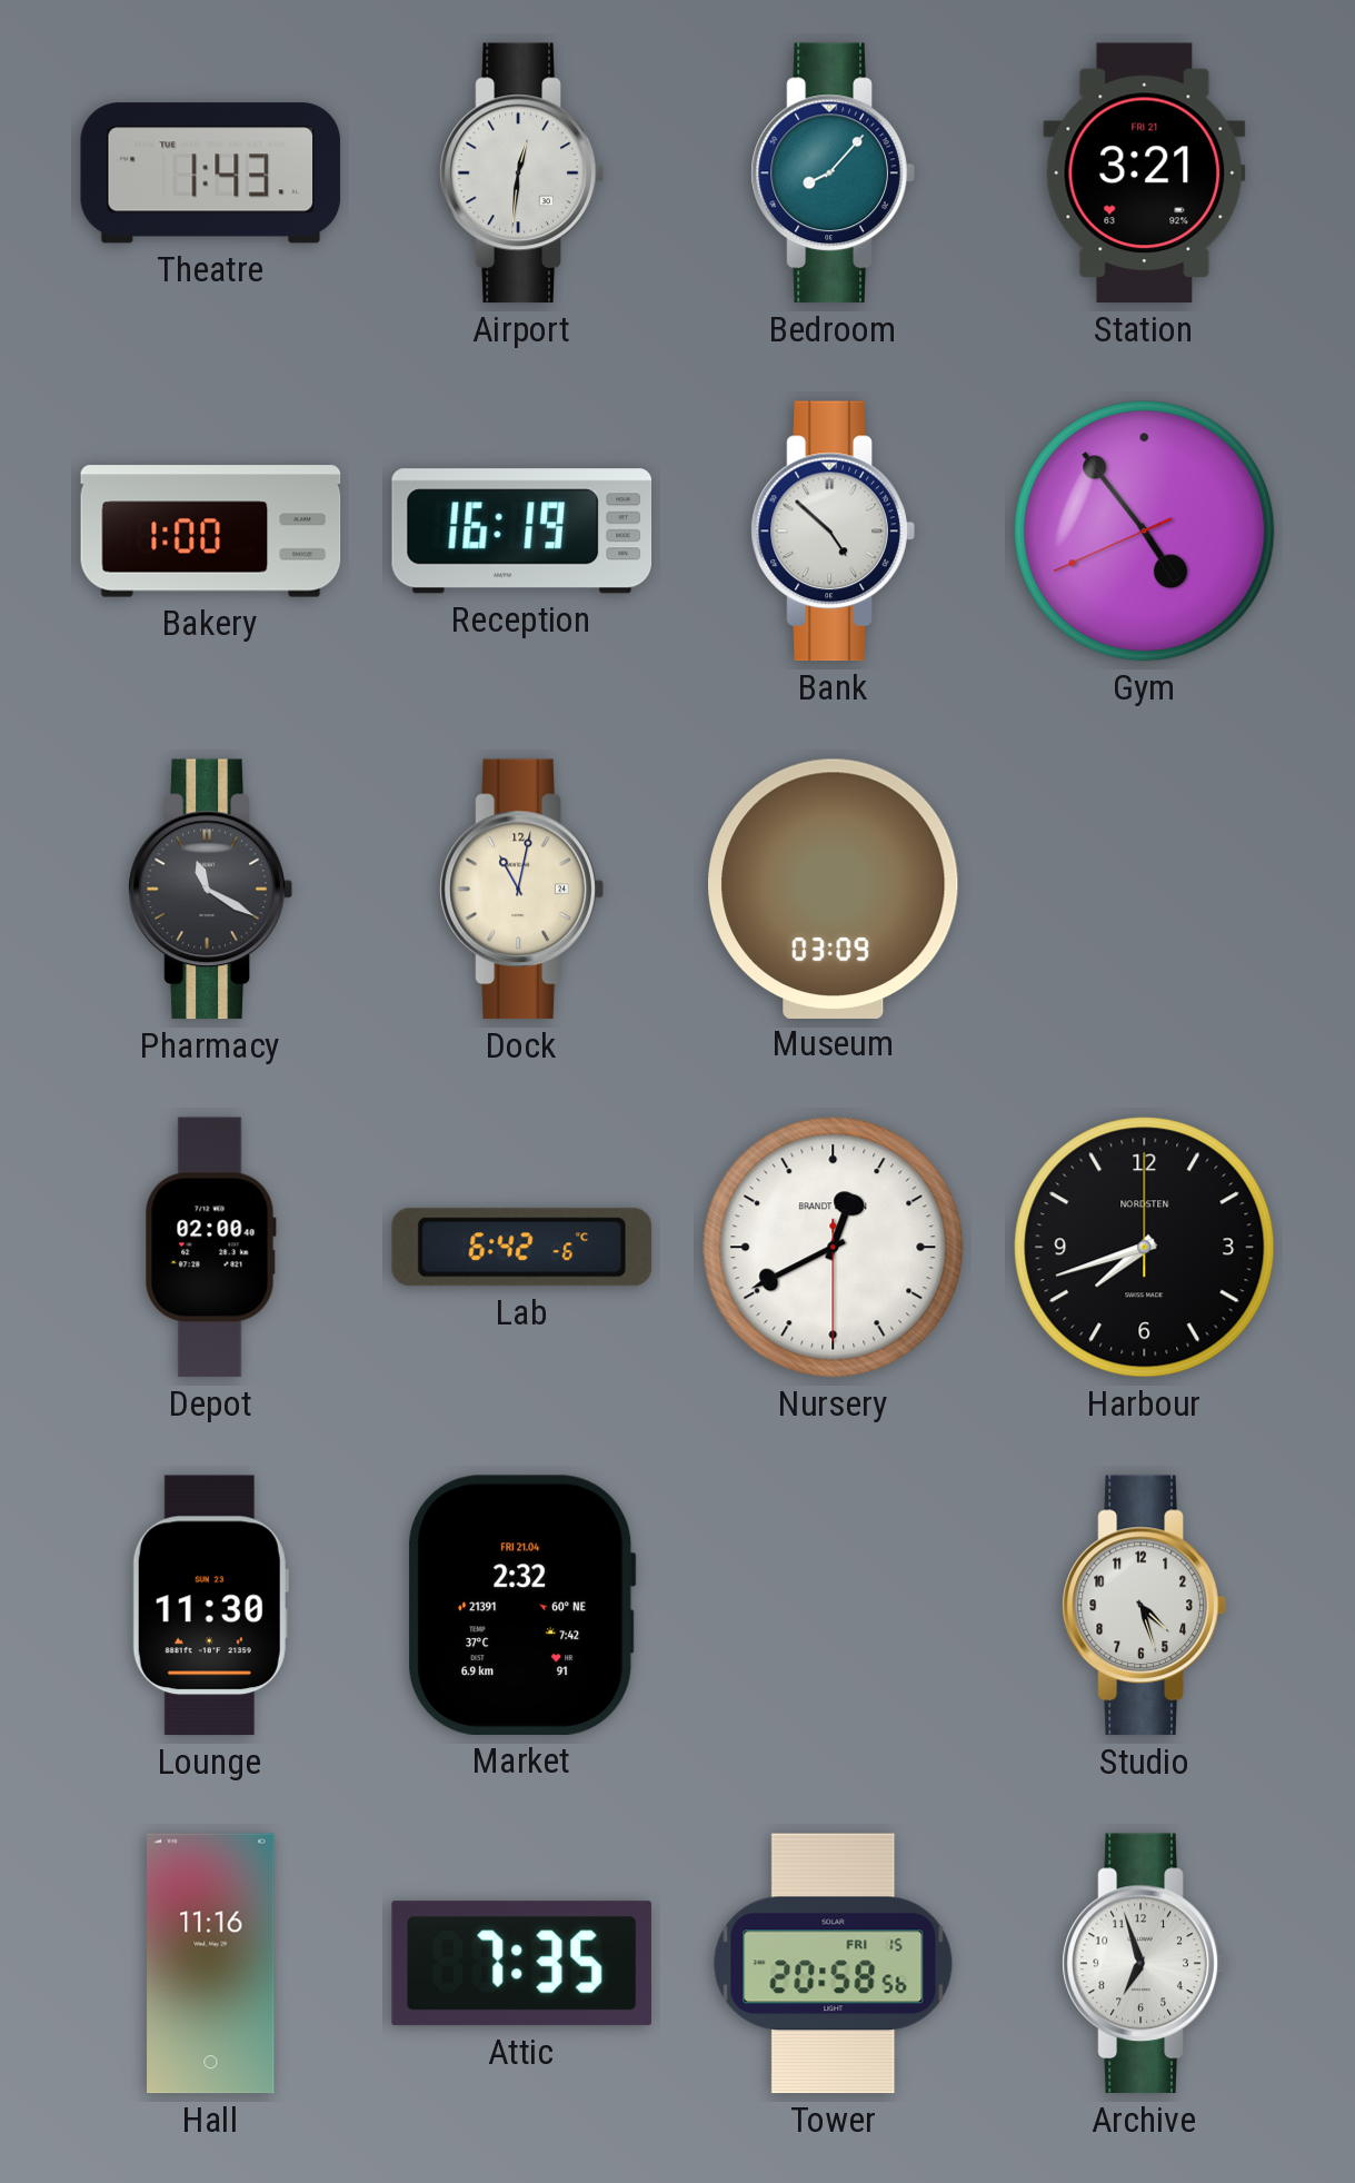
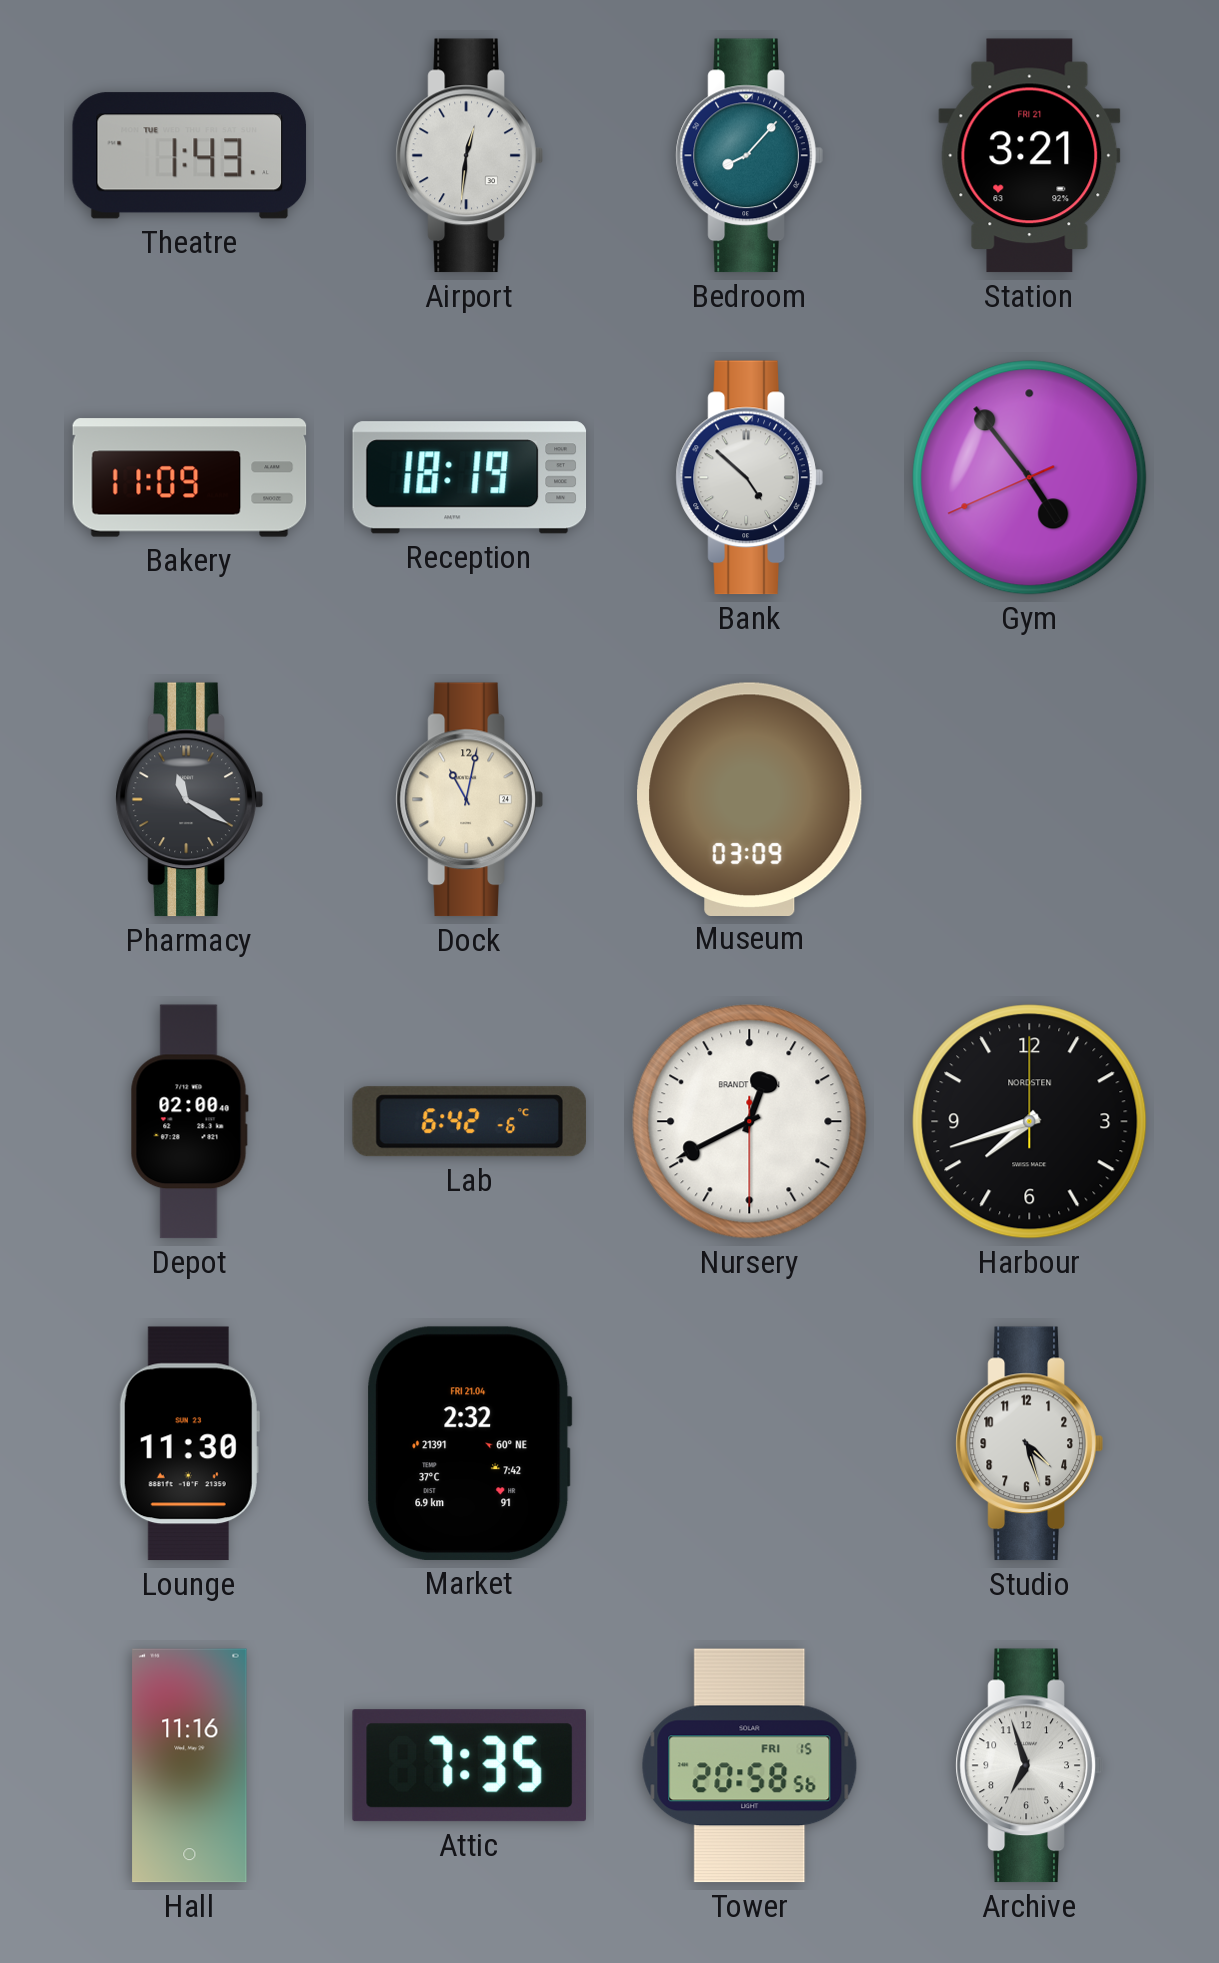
Bakery: 1:00 -> 11:09
Reception: 16:19 -> 18:19
